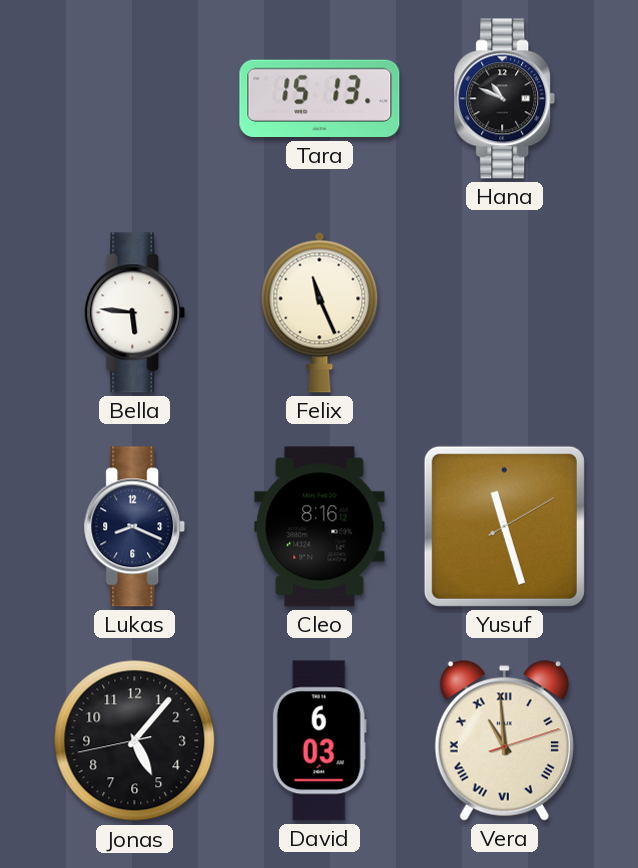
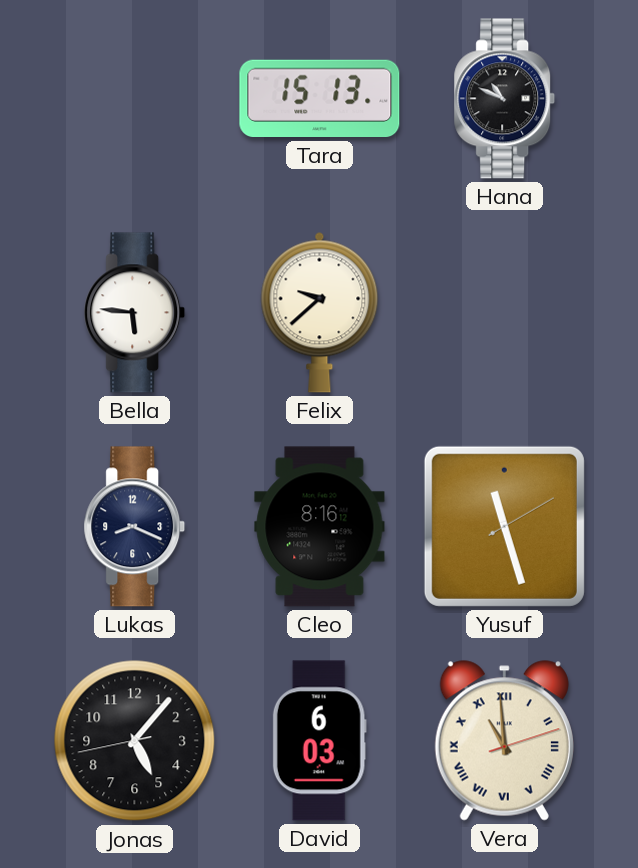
Felix: 11:26 -> 9:38
